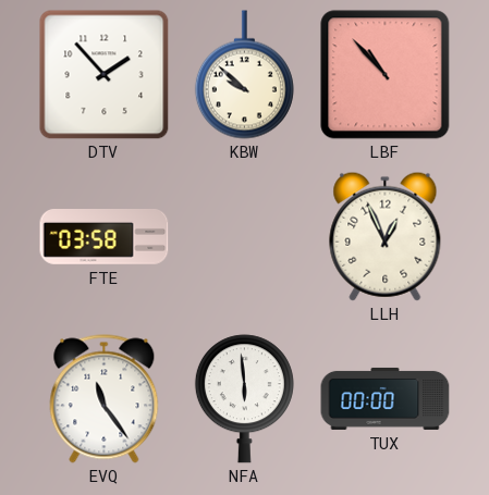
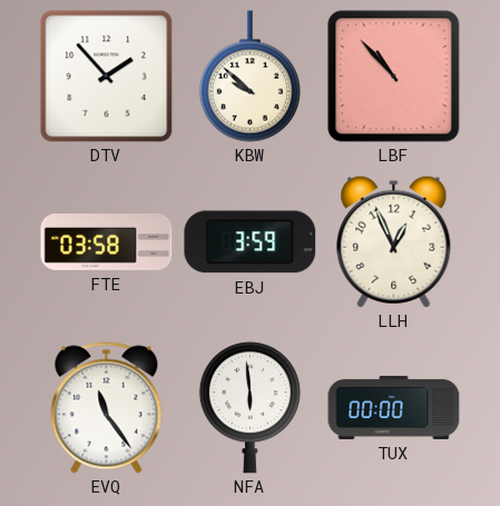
EBJ: none -> 3:59
